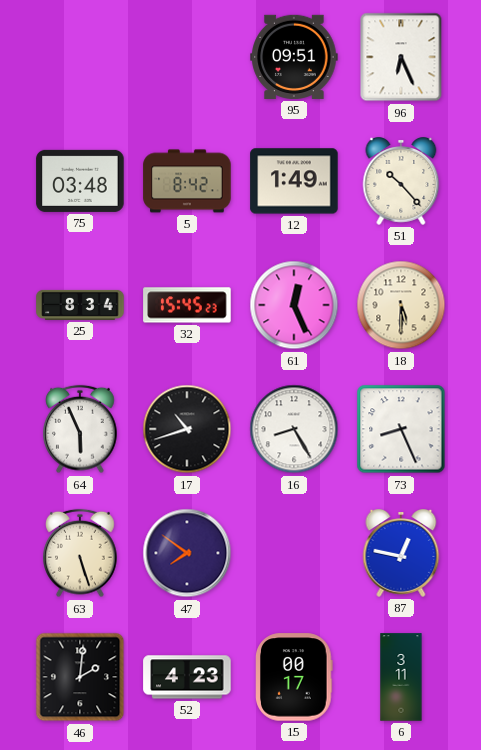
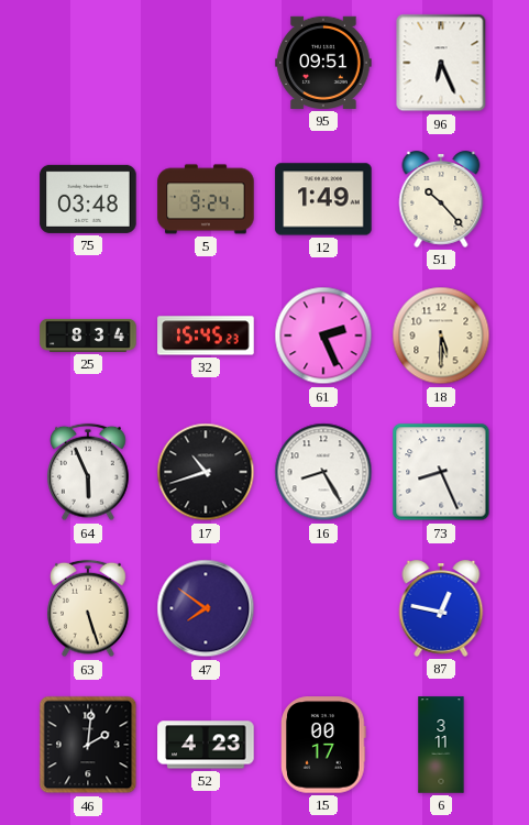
5: 8:42 -> 9:24
61: 12:26 -> 2:26
